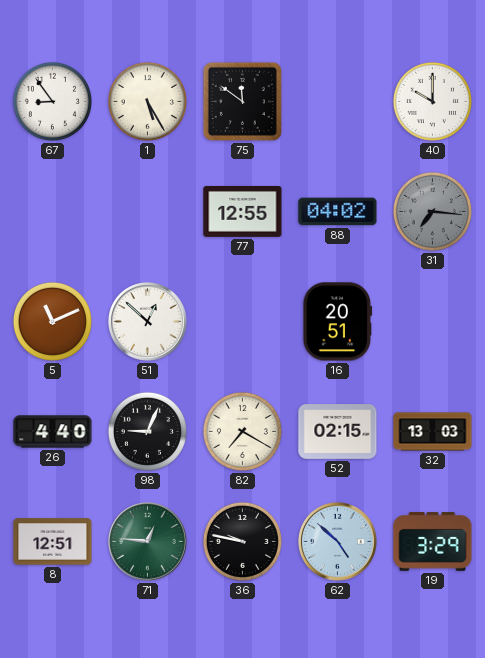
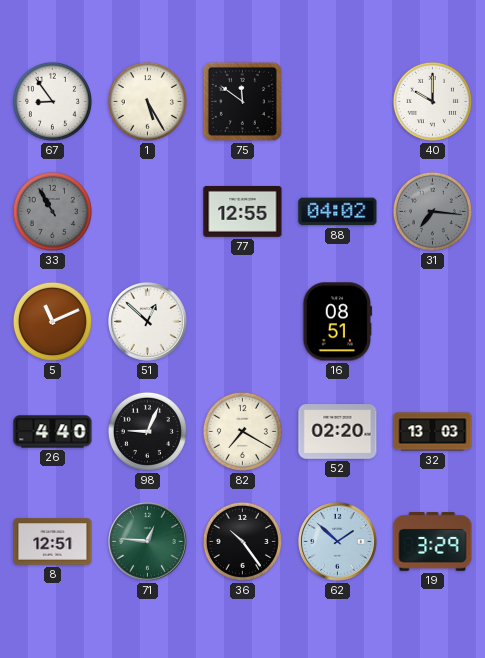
33: none -> 10:55
16: 20:51 -> 08:51
52: 02:15 -> 02:20
36: 9:47 -> 10:24
62: 4:52 -> 1:52
